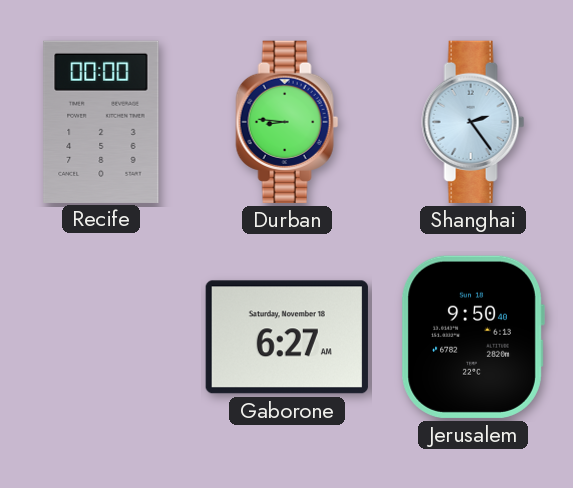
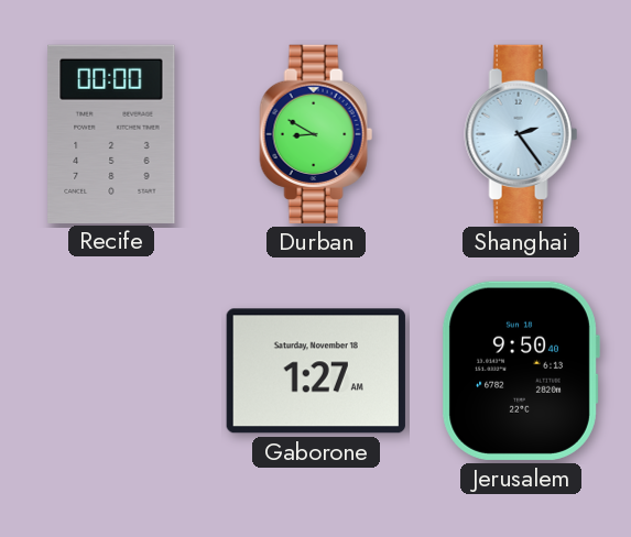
Durban: 8:46 -> 8:50
Gaborone: 6:27 -> 1:27
